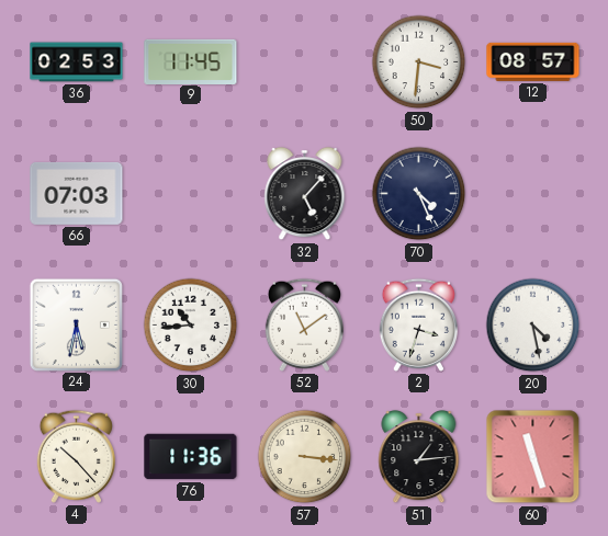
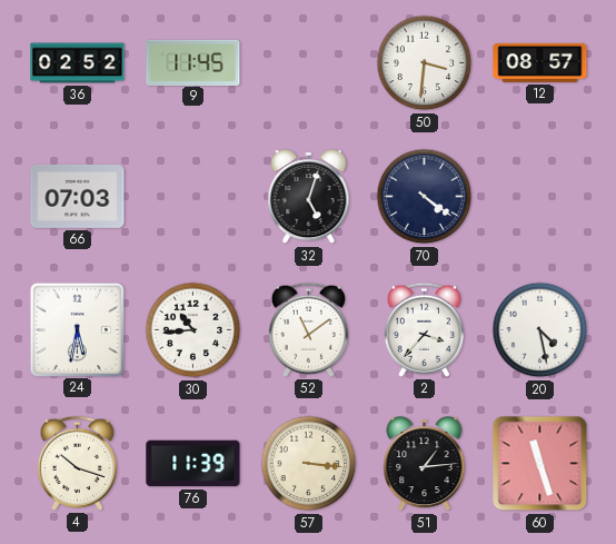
36: 02:53 -> 02:52
32: 5:07 -> 5:03
70: 4:26 -> 4:21
2: 3:33 -> 3:37
4: 10:23 -> 10:18
76: 11:36 -> 11:39
